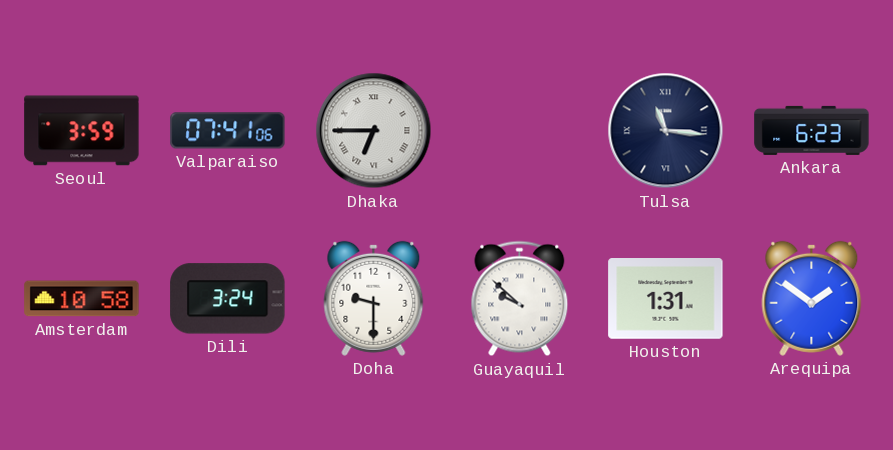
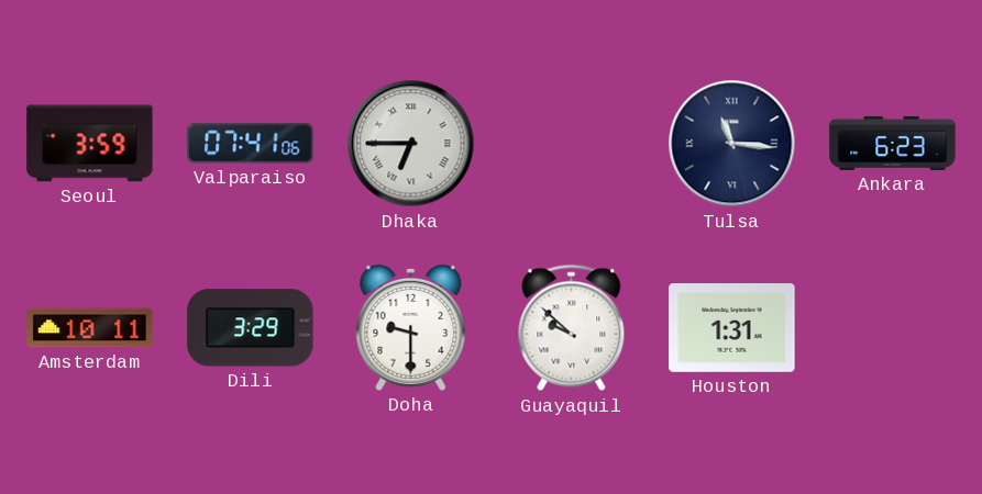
Amsterdam: 10:58 -> 10:11
Dili: 3:24 -> 3:29
Arequipa: 1:51 -> none
